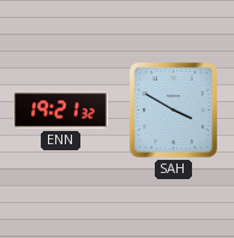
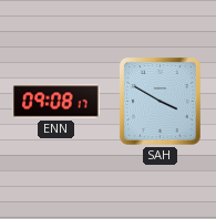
ENN: 19:21 -> 09:08
